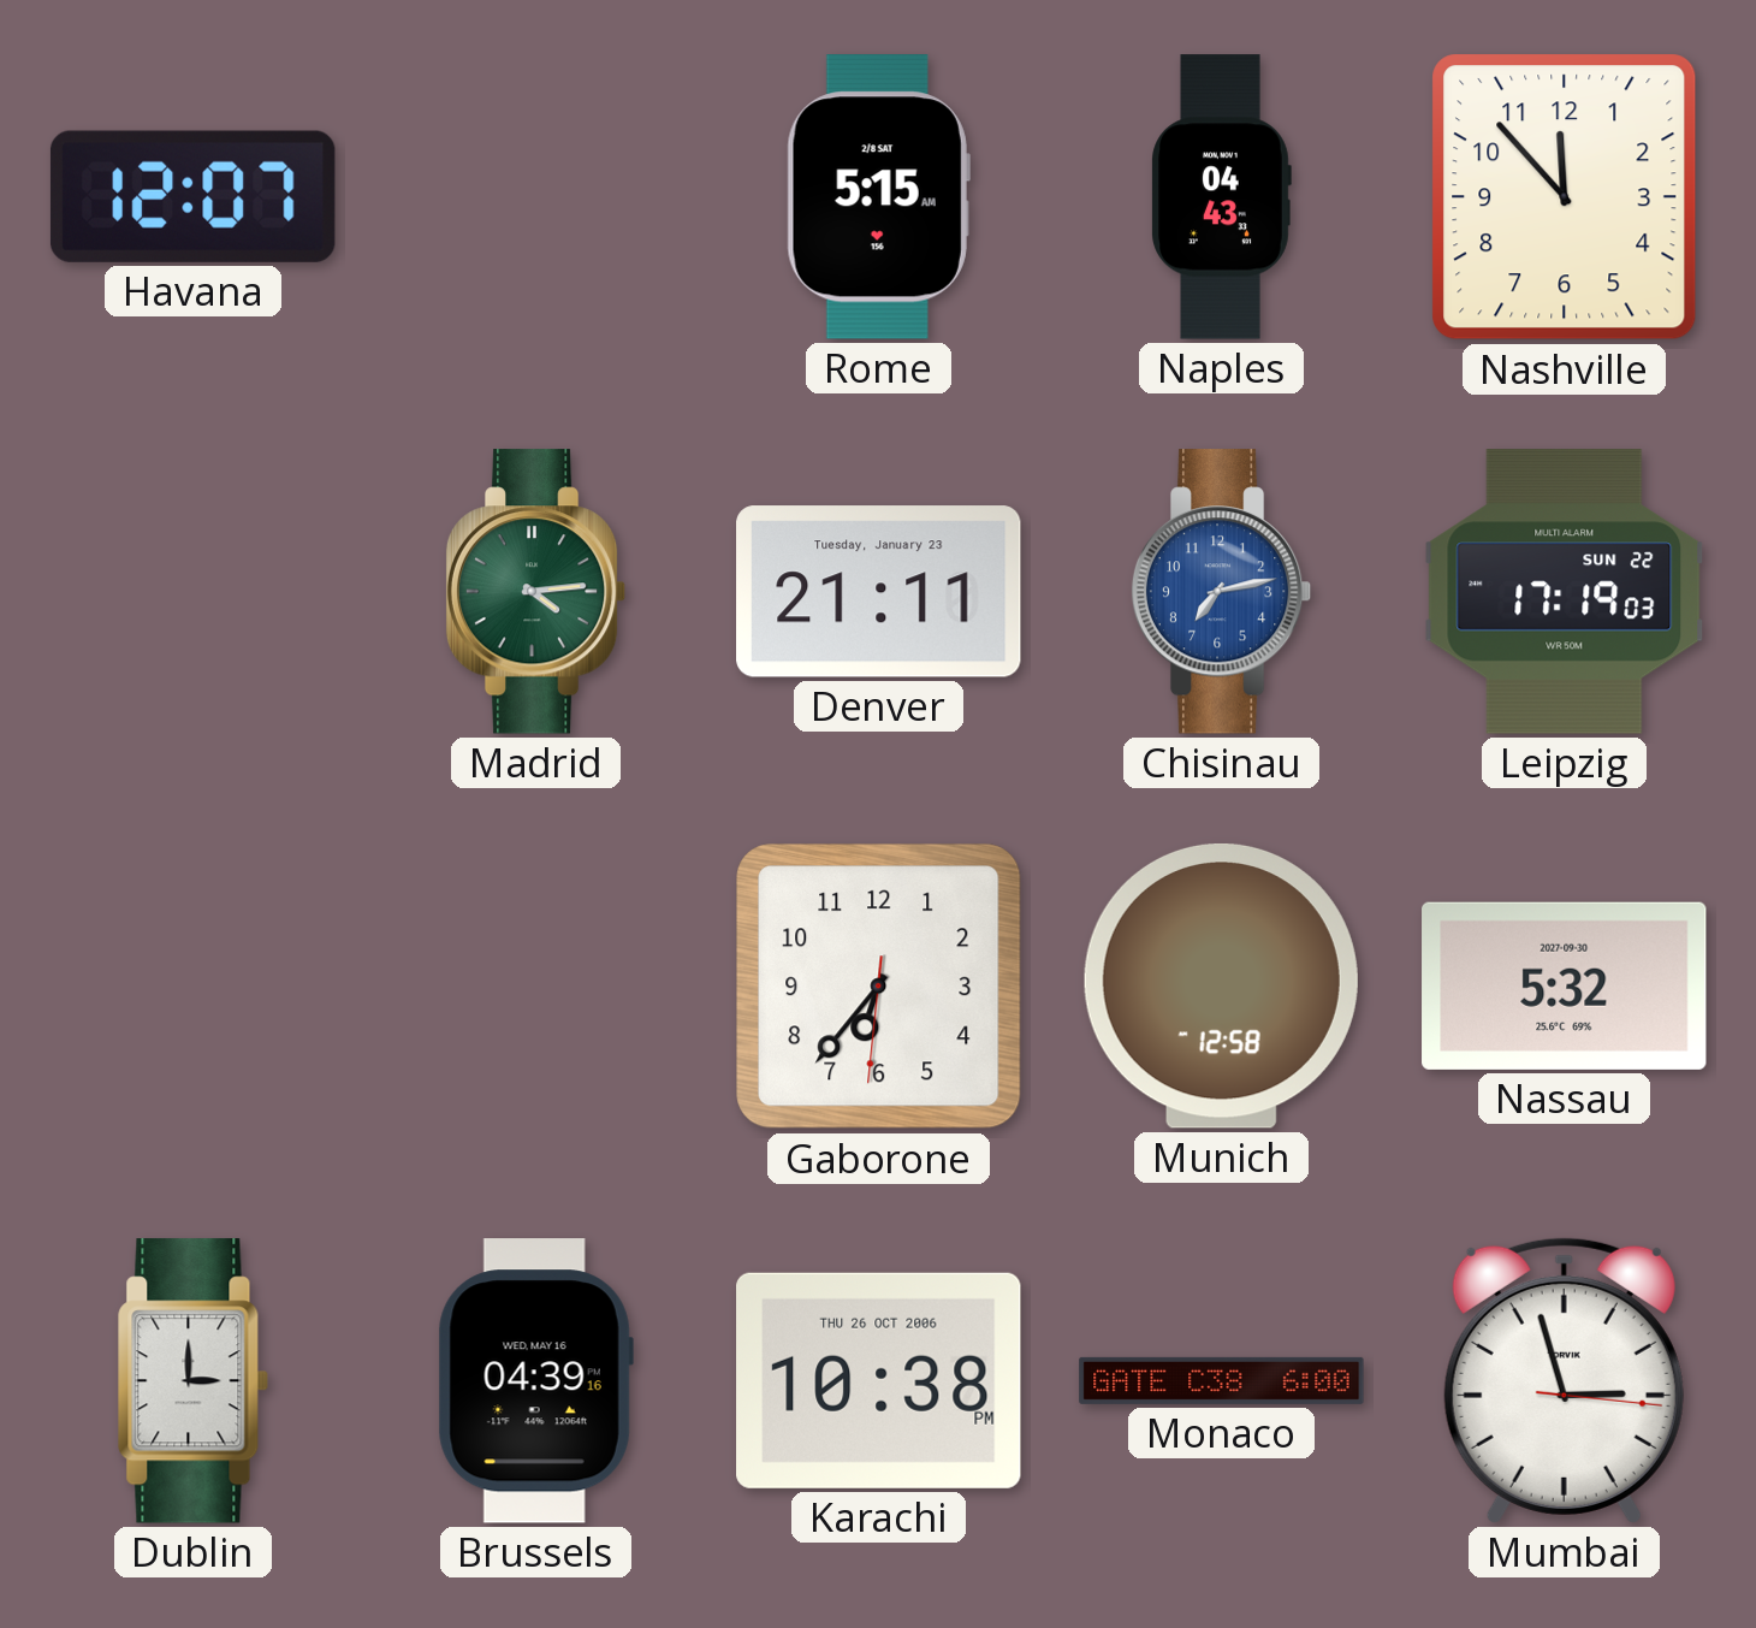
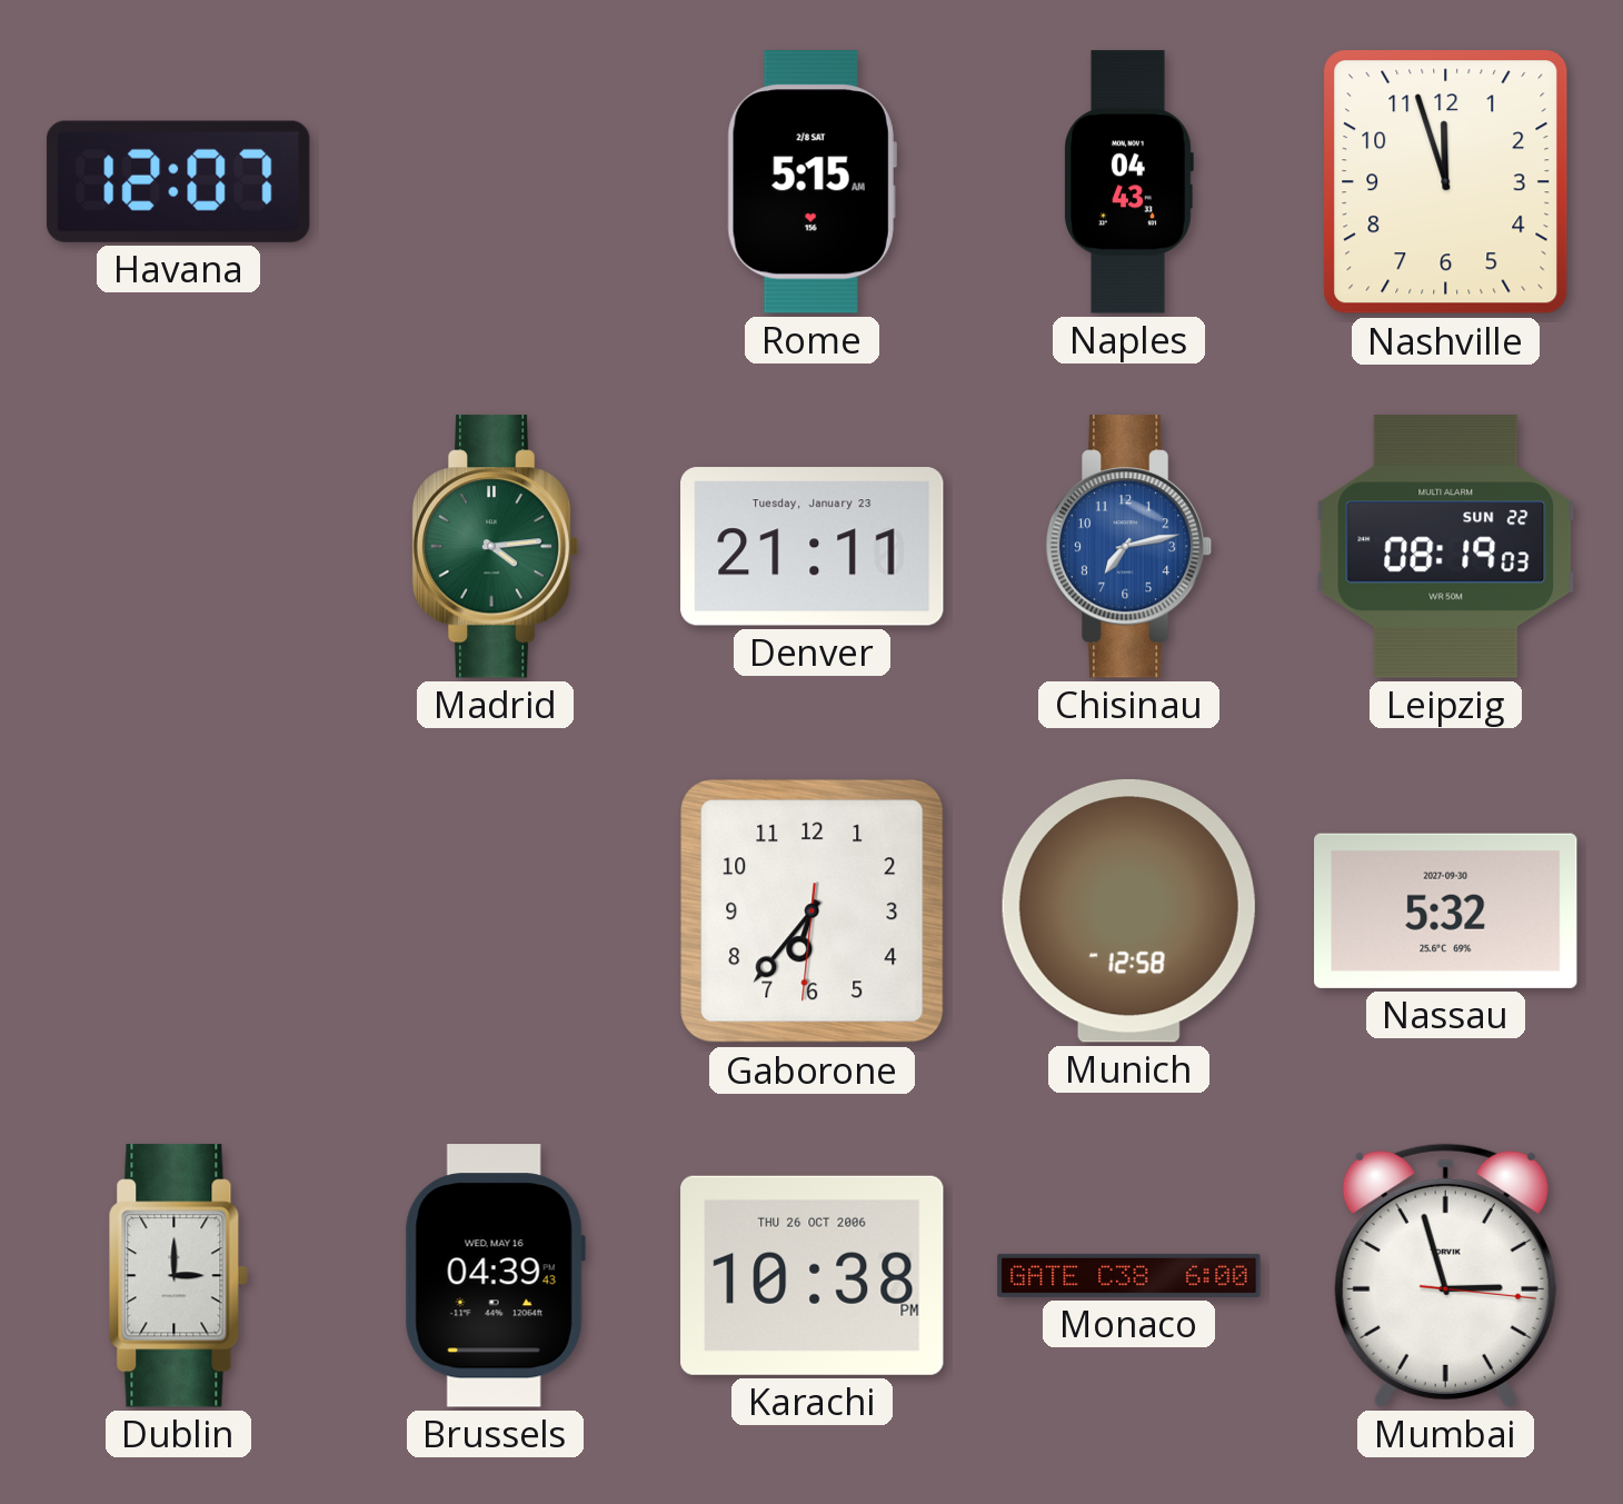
Nashville: 11:53 -> 11:57
Leipzig: 17:19 -> 08:19
Brussels: 04:39:16 -> 04:39:43
